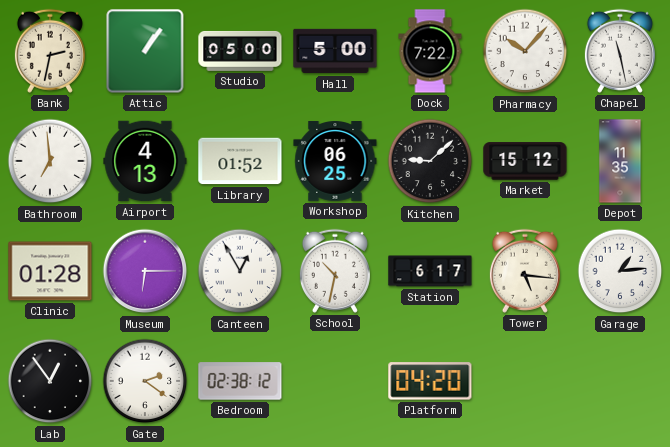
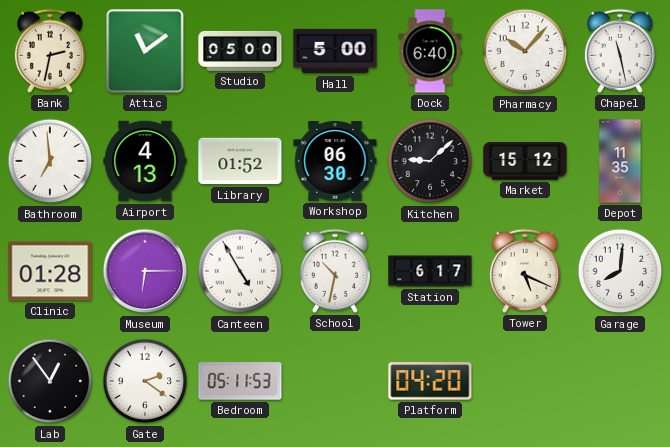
Attic: 1:06 -> 11:09
Dock: 7:22 -> 6:40
Workshop: 06:25 -> 06:30
Canteen: 12:55 -> 4:55
Tower: 5:16 -> 5:19
Garage: 1:14 -> 8:01
Bedroom: 02:38 -> 05:11
